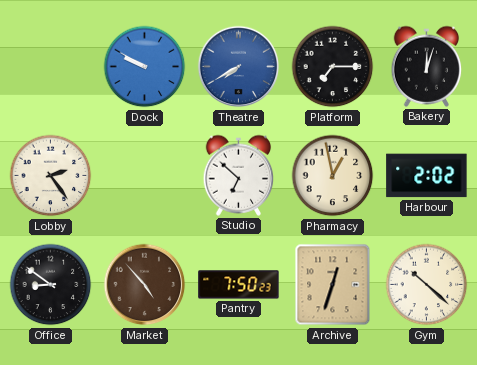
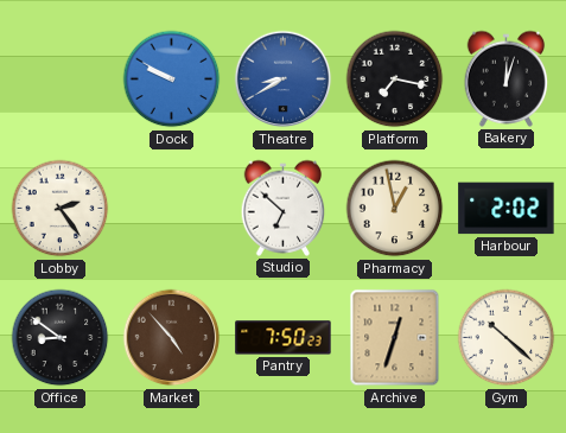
Theatre: 7:40 -> 8:40
Platform: 7:15 -> 7:17
